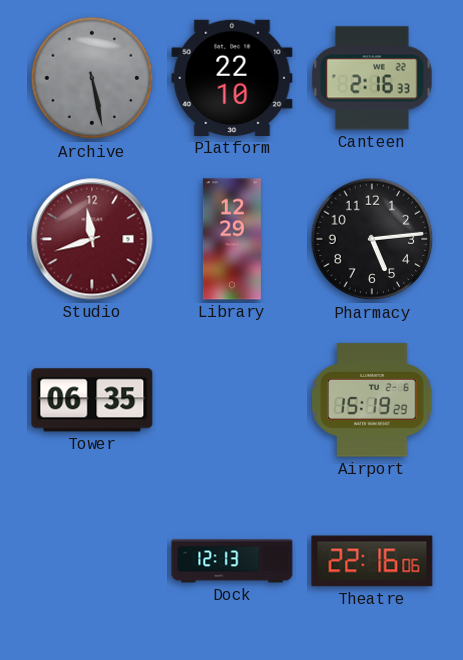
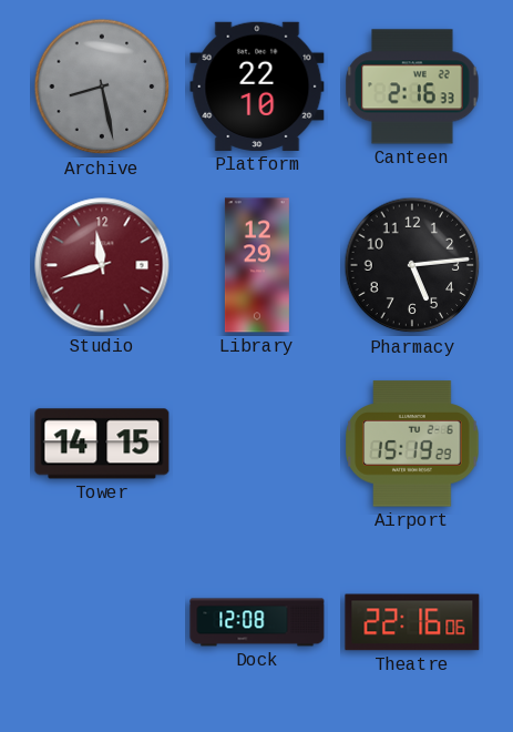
Archive: 5:28 -> 8:28
Tower: 06:35 -> 14:15
Dock: 12:13 -> 12:08
